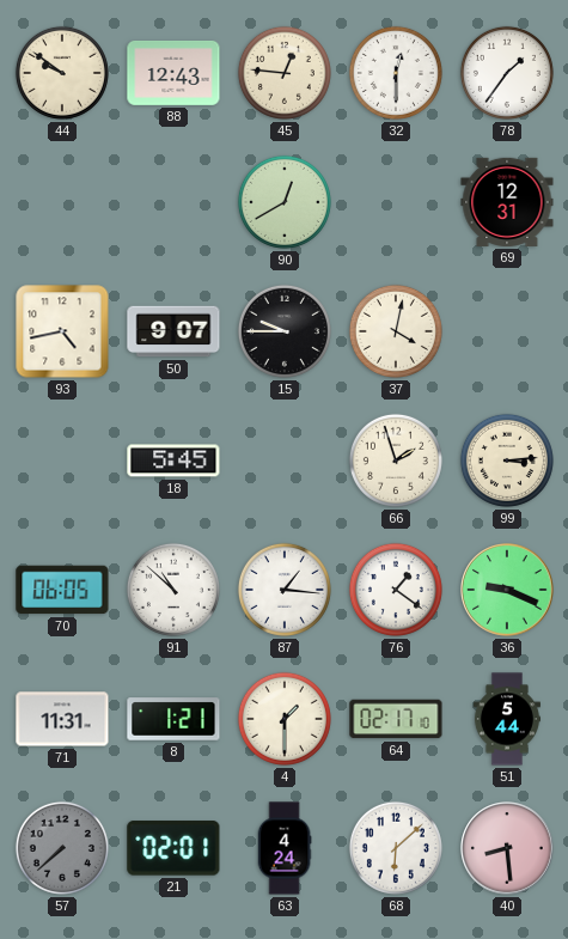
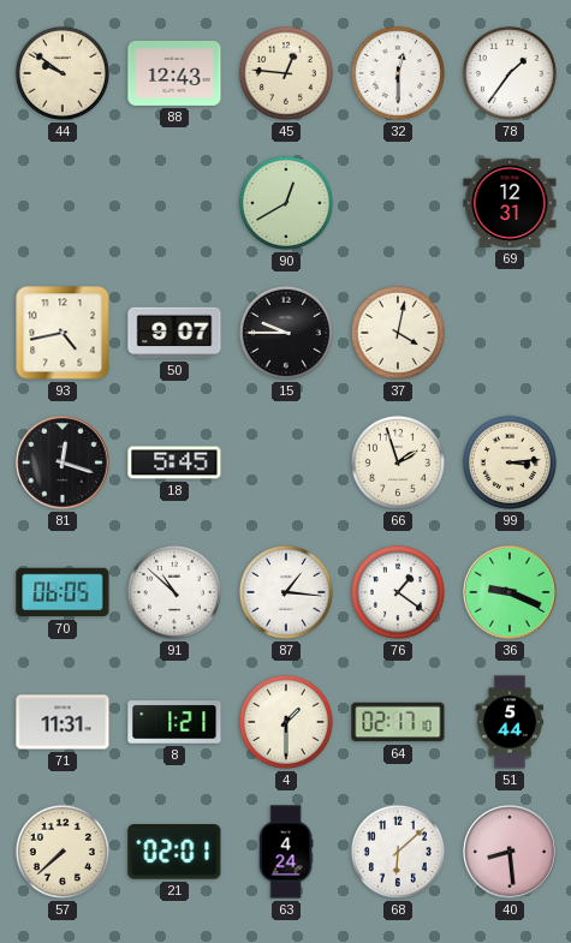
81: none -> 12:18
57 dial: grey -> cream
